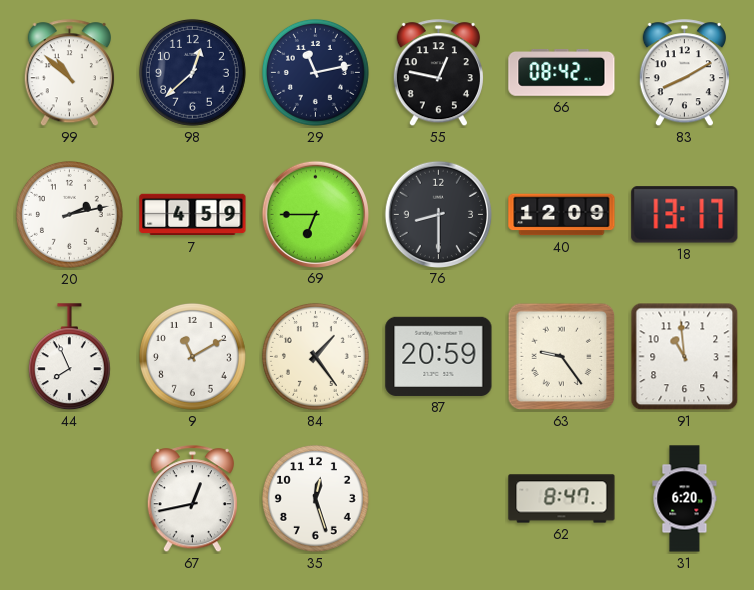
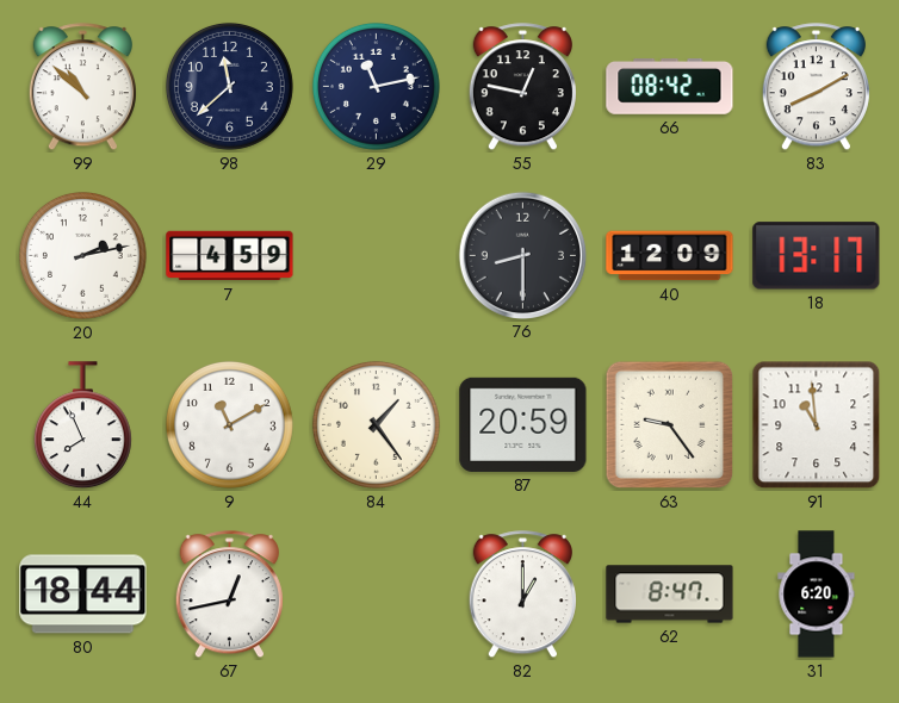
98: 12:38 -> 11:38
69: 6:45 -> none
80: none -> 18:44
35: 12:27 -> none
82: none -> 1:00
